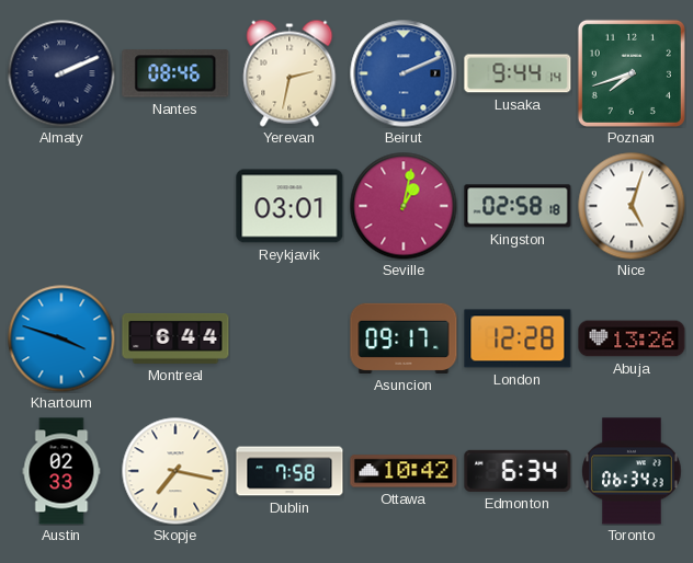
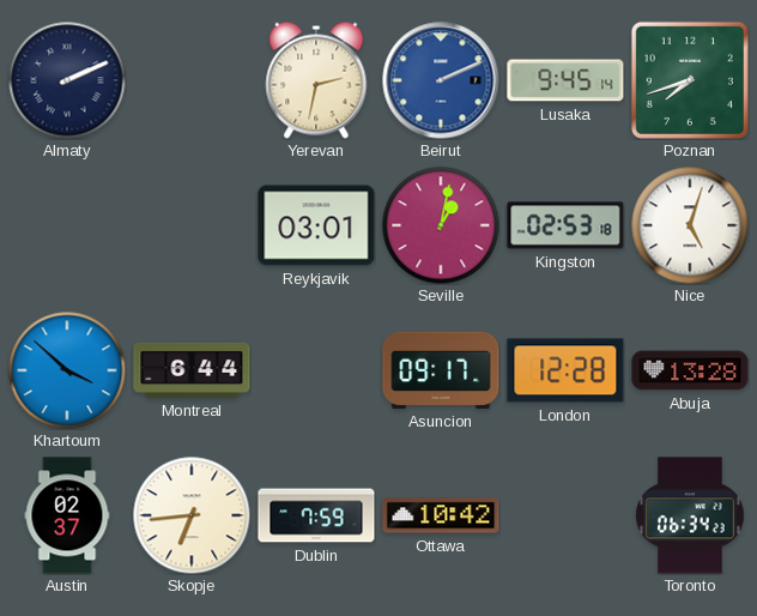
Nantes: 08:46 -> none
Lusaka: 9:44 -> 9:45
Kingston: 02:58 -> 02:53
Khartoum: 3:48 -> 3:52
Abuja: 13:26 -> 13:28
Austin: 02:33 -> 02:37
Skopje: 7:17 -> 6:44
Dublin: 7:58 -> 7:59
Edmonton: 6:34 -> none
